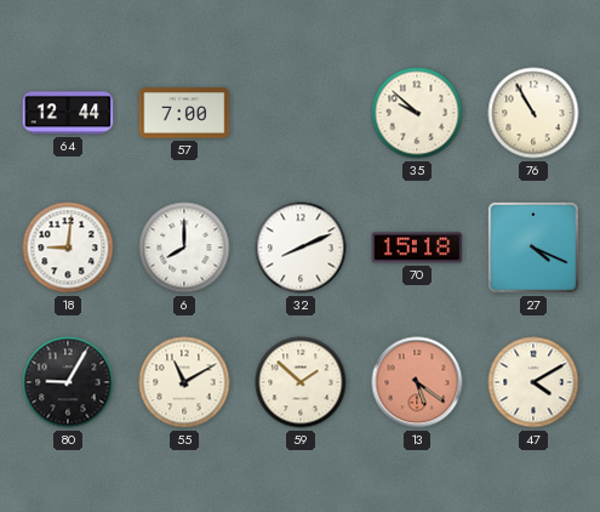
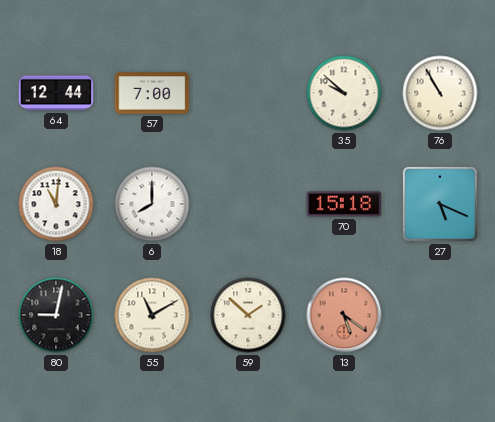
18: 9:01 -> 11:01
32: 8:11 -> none
27: 4:19 -> 5:19
80: 9:05 -> 9:02
47: 4:10 -> none
